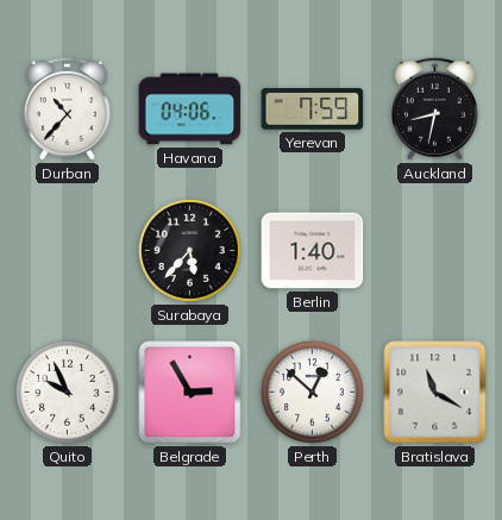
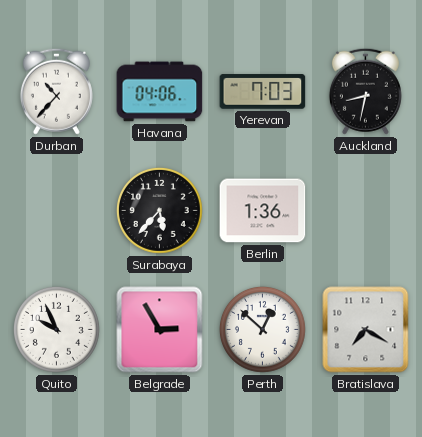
Yerevan: 7:59 -> 7:03
Berlin: 1:40 -> 1:36
Bratislava: 11:20 -> 7:20
